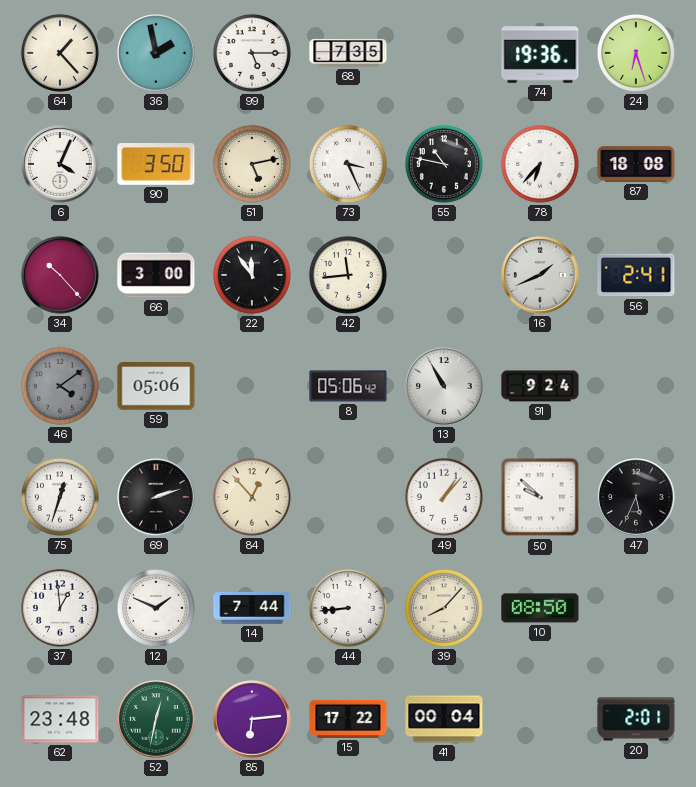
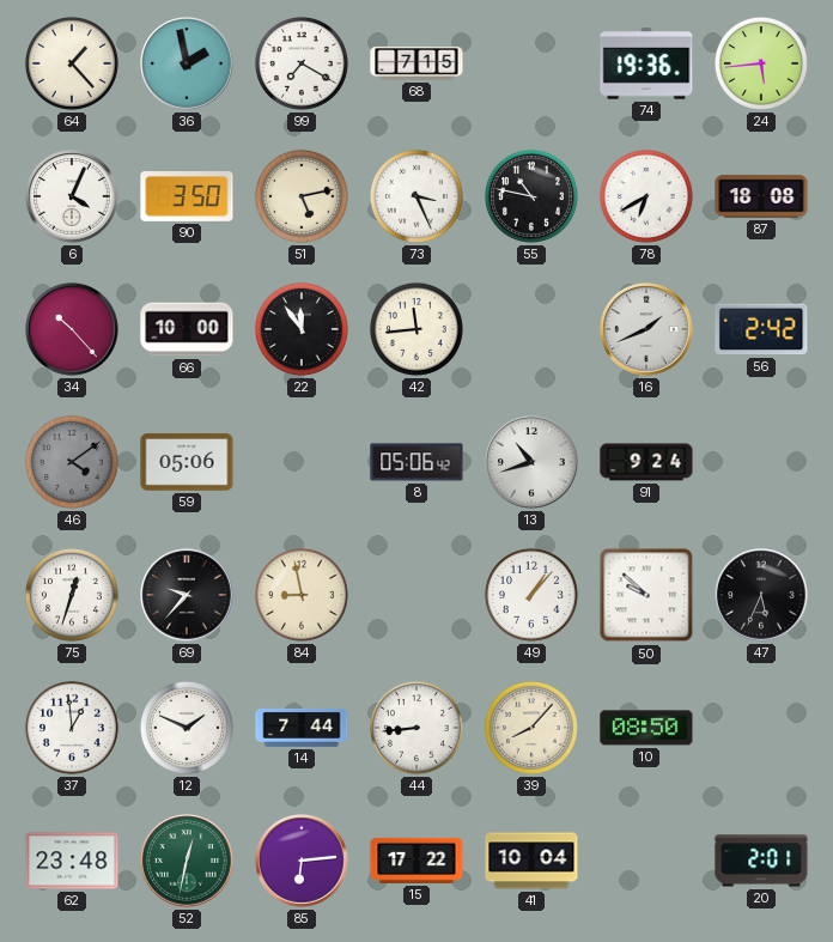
99: 5:15 -> 7:20
68: 7:35 -> 7:15
24: 6:27 -> 5:44
78: 6:37 -> 6:40
66: 3:00 -> 10:00
56: 2:41 -> 2:42
13: 10:55 -> 10:42
69: 2:12 -> 9:37
84: 12:53 -> 8:58
41: 00:04 -> 10:04
